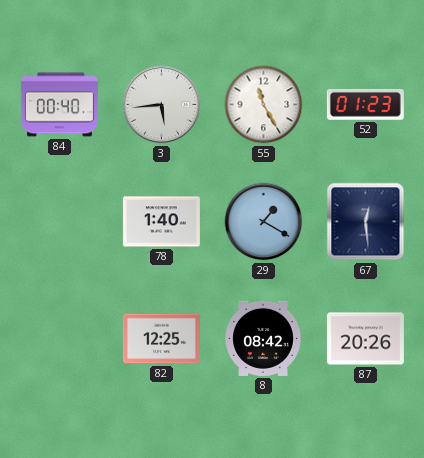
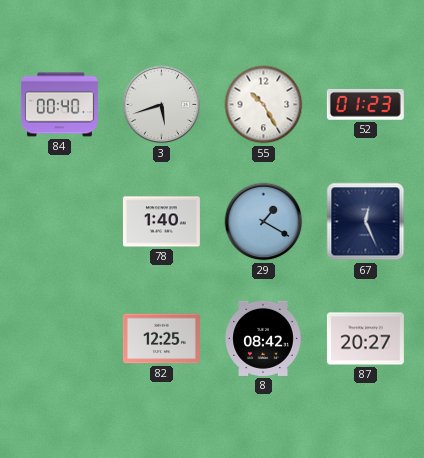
3: 5:44 -> 5:42
55: 11:25 -> 10:25
67: 12:29 -> 12:26
87: 20:26 -> 20:27
